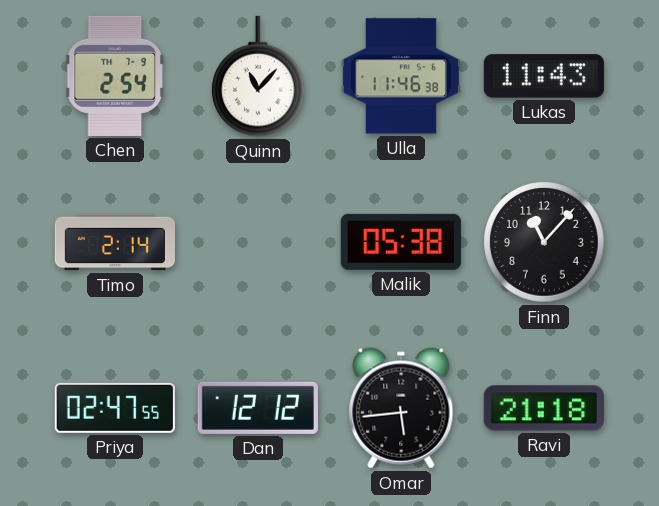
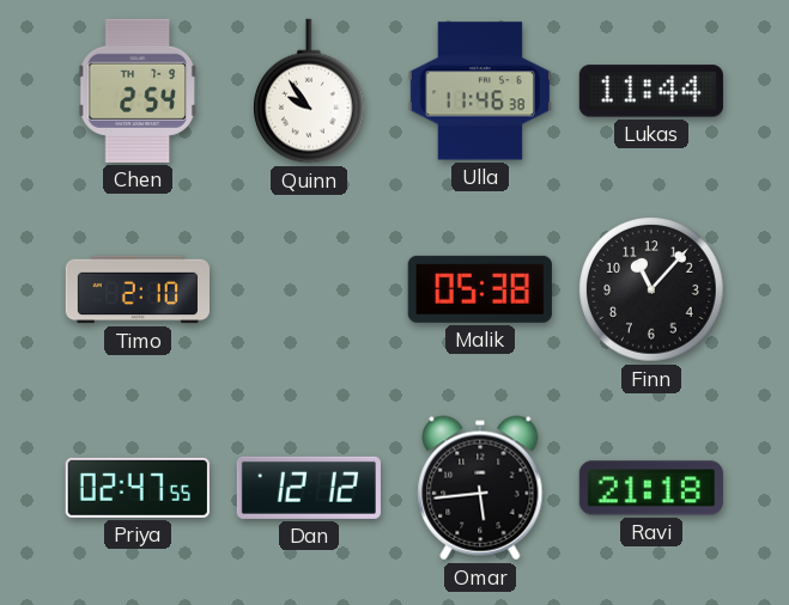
Quinn: 11:07 -> 9:54
Lukas: 11:43 -> 11:44
Timo: 2:14 -> 2:10
